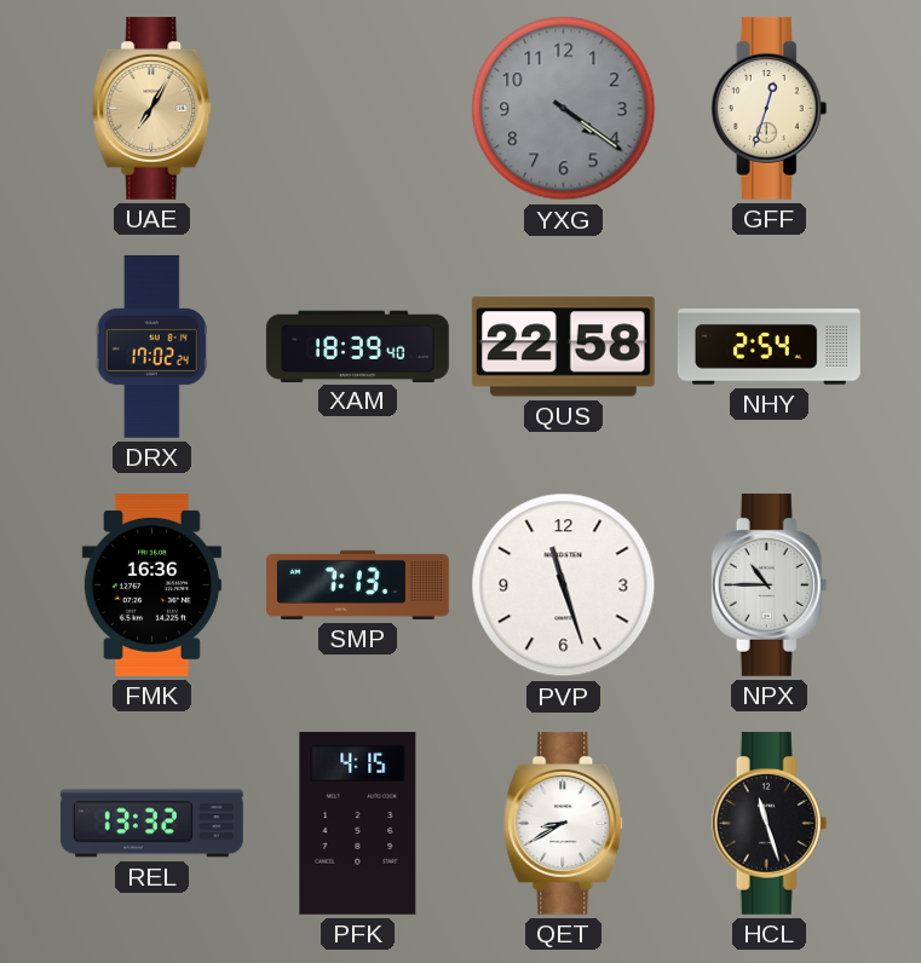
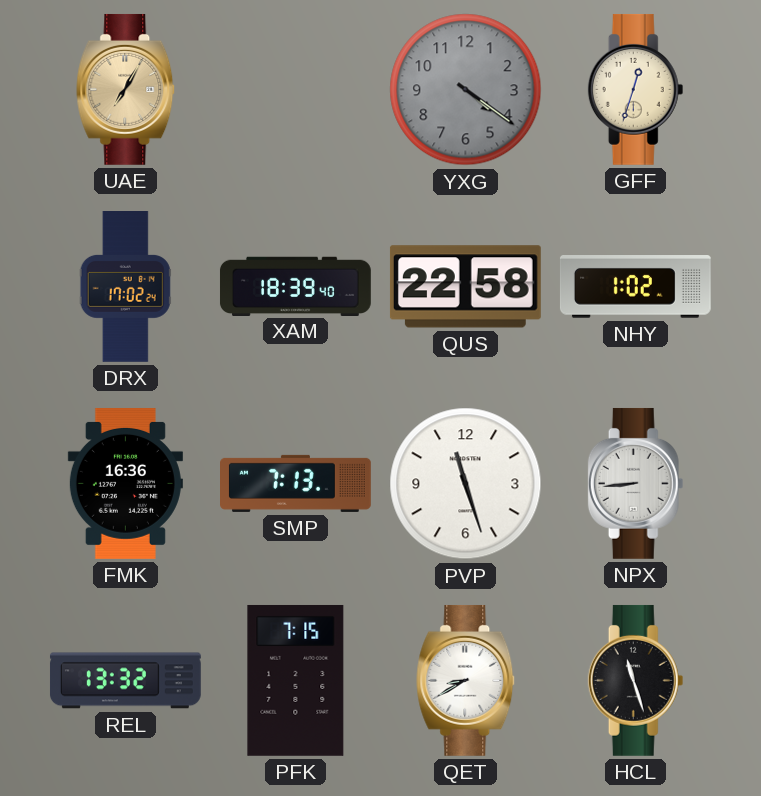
NHY: 2:54 -> 1:02
NPX: 10:45 -> 8:44
PFK: 4:15 -> 7:15
